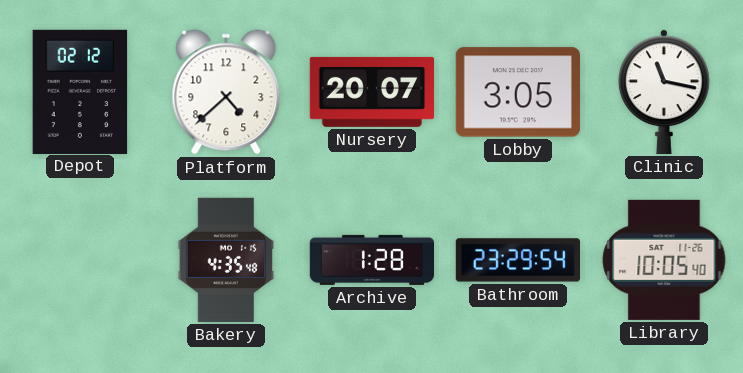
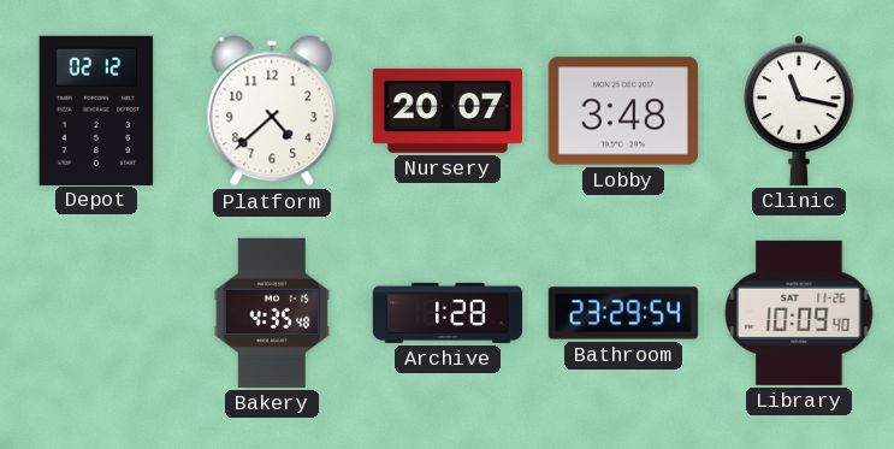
Lobby: 3:05 -> 3:48
Library: 10:05 -> 10:09
